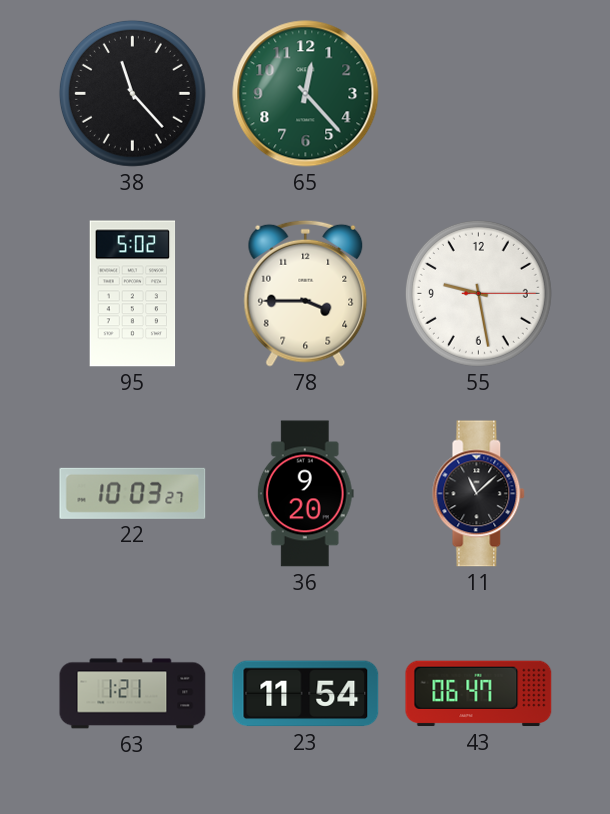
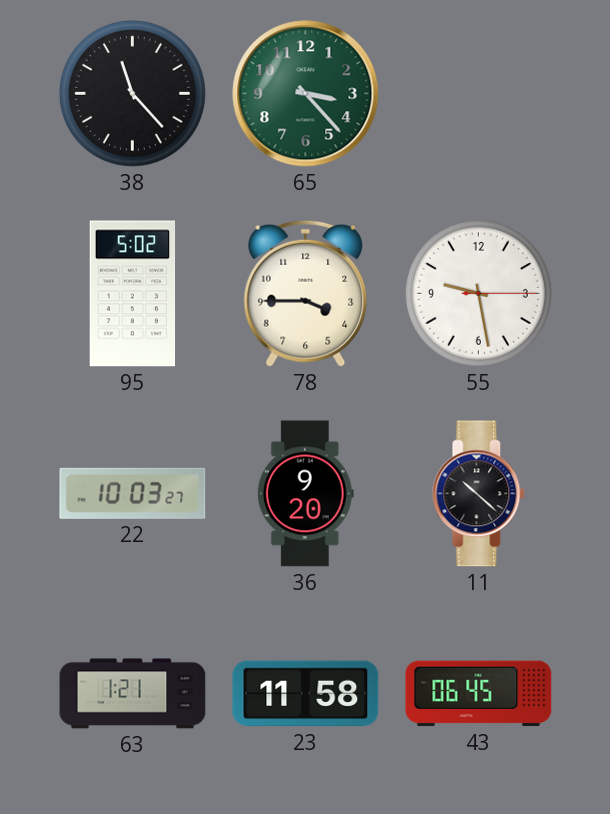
65: 12:23 -> 3:23
11: 11:08 -> 10:22
23: 11:54 -> 11:58
43: 06:47 -> 06:45
